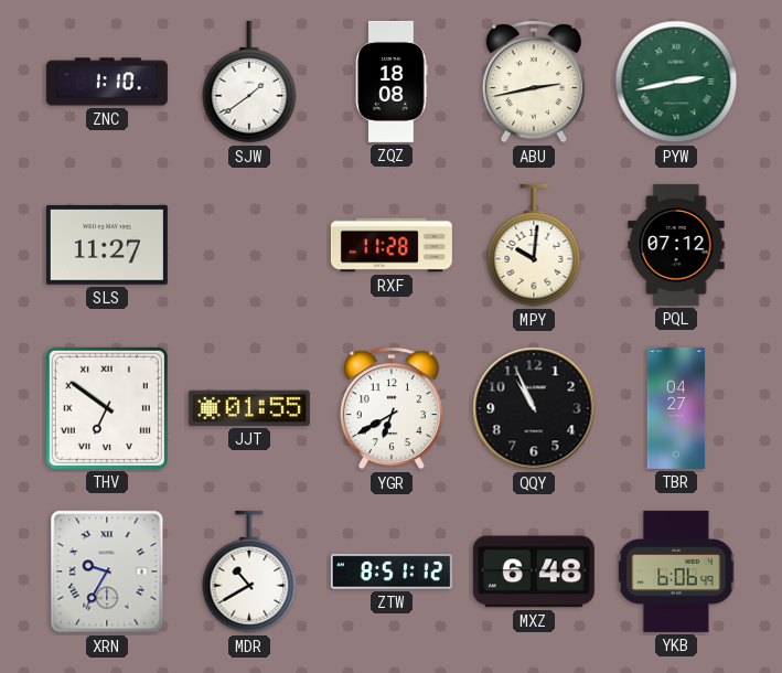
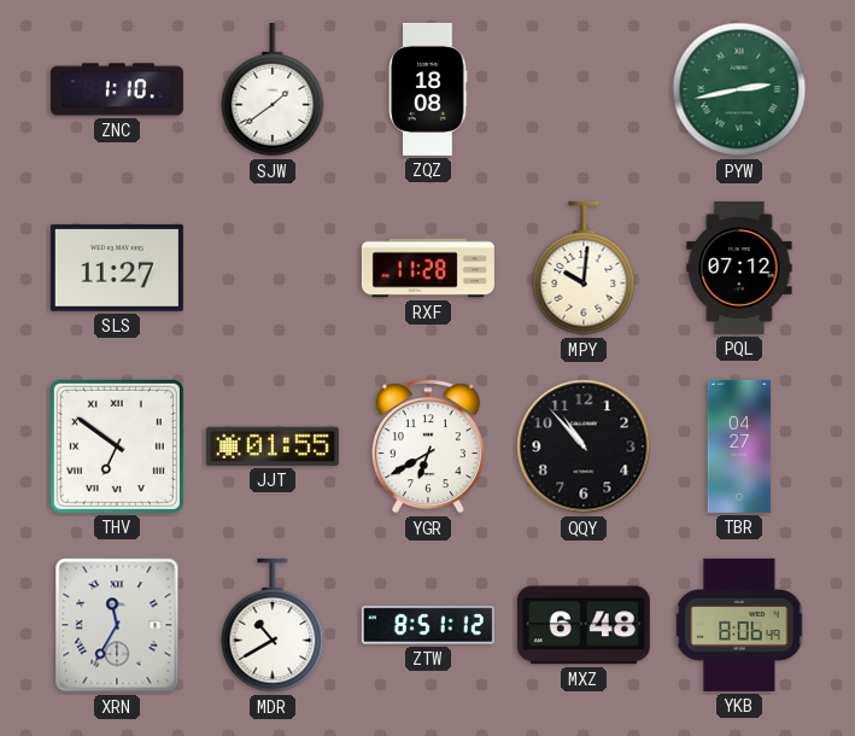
ABU: 2:43 -> none
QQY: 10:56 -> 10:53
XRN: 9:35 -> 11:35
YKB: 6:06 -> 8:06
